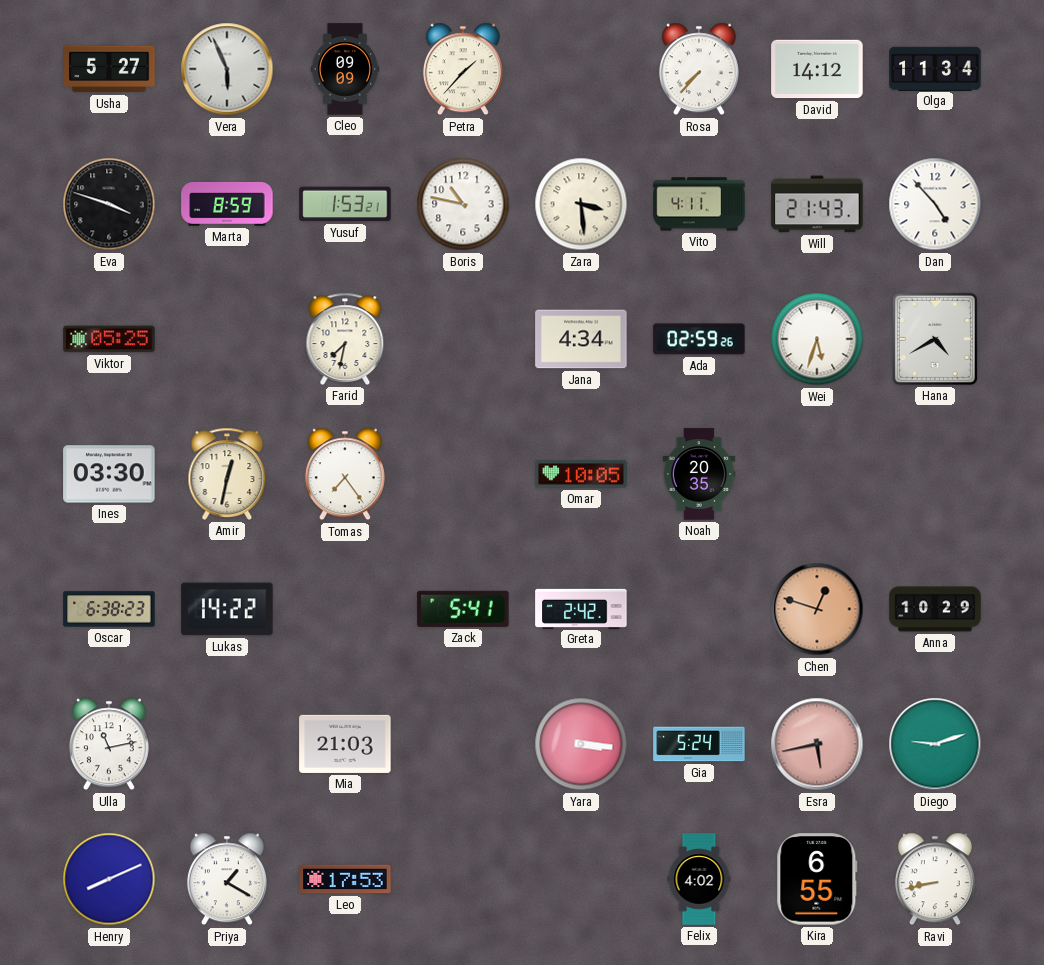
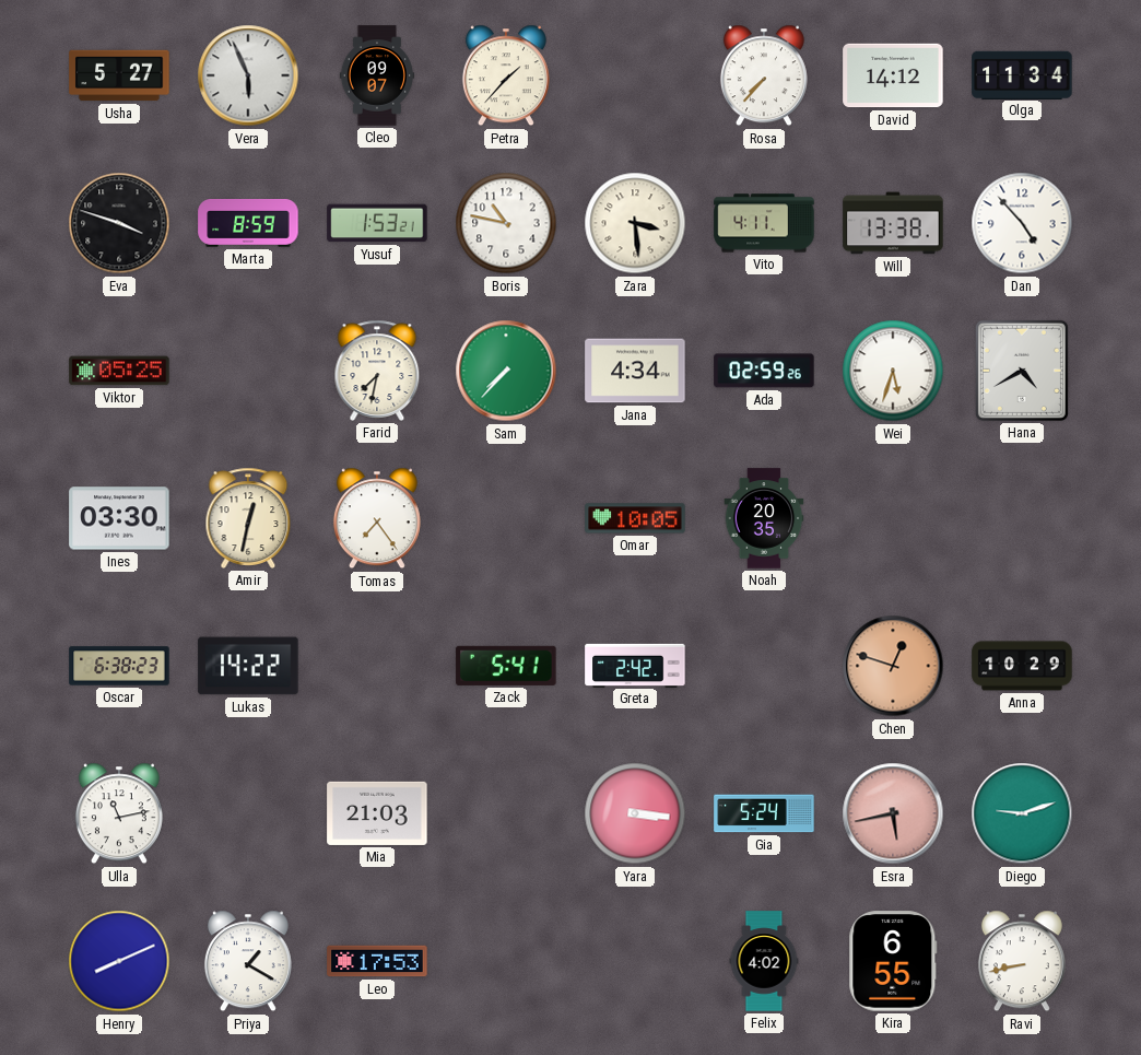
Cleo: 09:09 -> 09:07
Will: 21:43 -> 13:38
Sam: none -> 7:37
